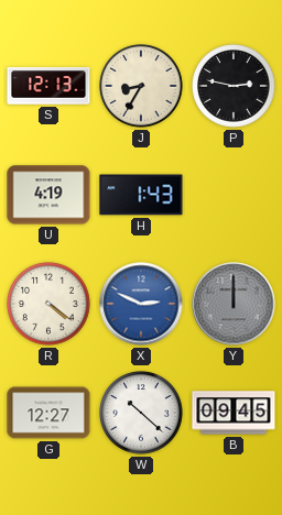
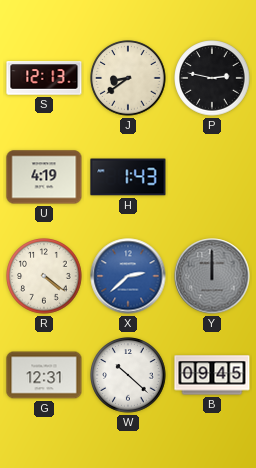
J: 8:35 -> 8:39
X: 2:49 -> 2:38
G: 12:27 -> 12:31
